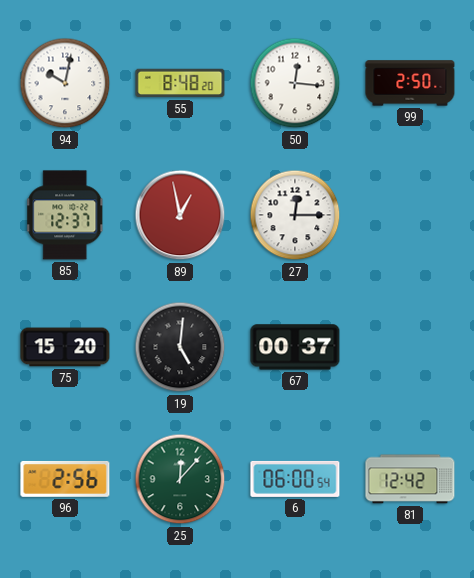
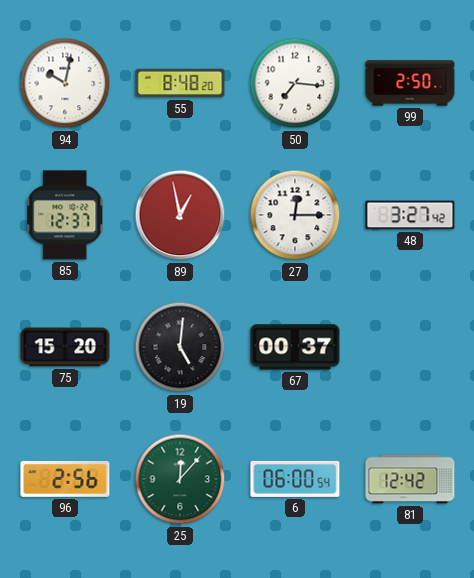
50: 12:16 -> 7:16
48: none -> 3:27
